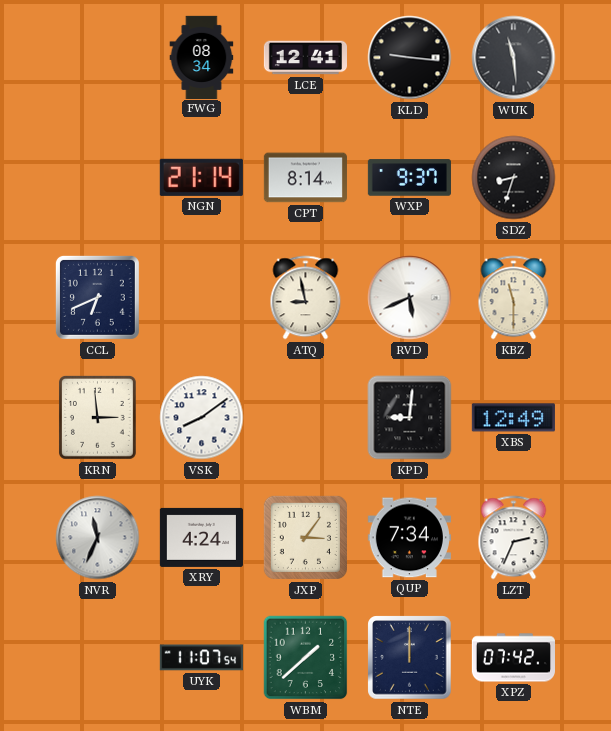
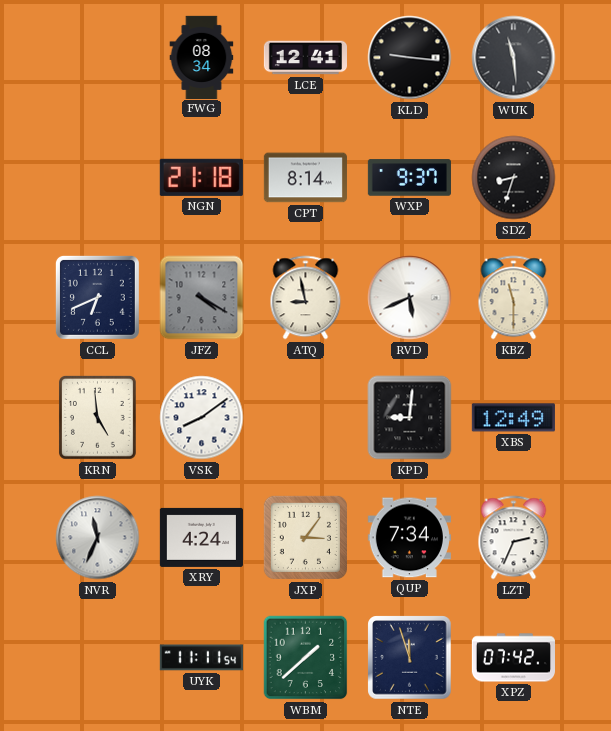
NGN: 21:14 -> 21:18
JFZ: none -> 4:20
KRN: 2:59 -> 4:59
UYK: 11:07 -> 11:11
NTE: 12:00 -> 11:57
